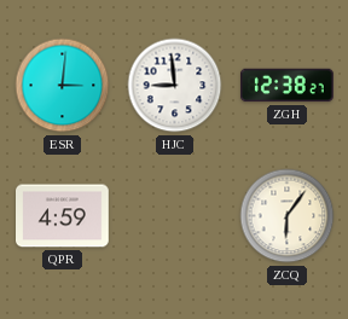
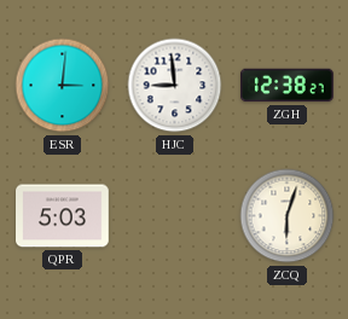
QPR: 4:59 -> 5:03
ZCQ: 6:06 -> 6:03
